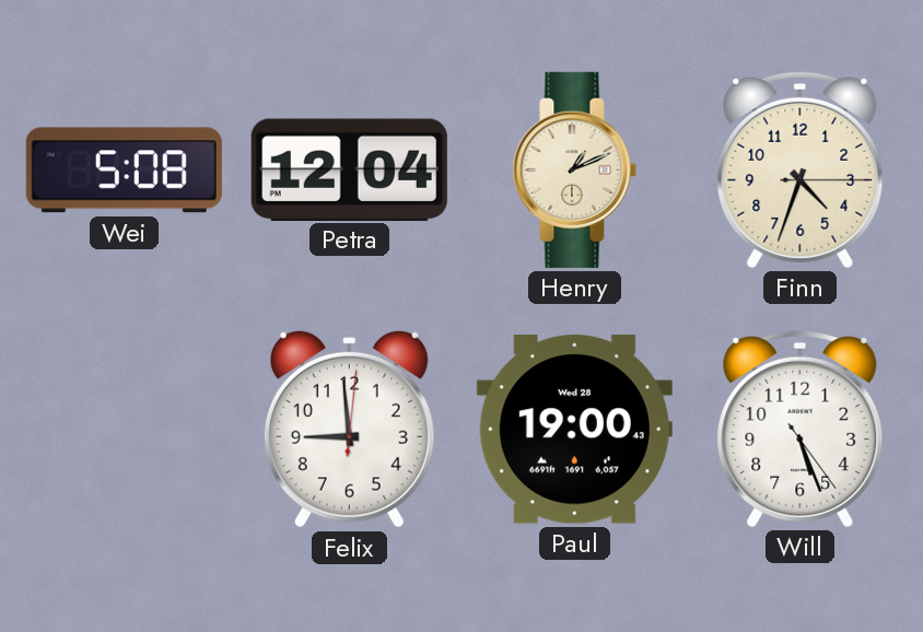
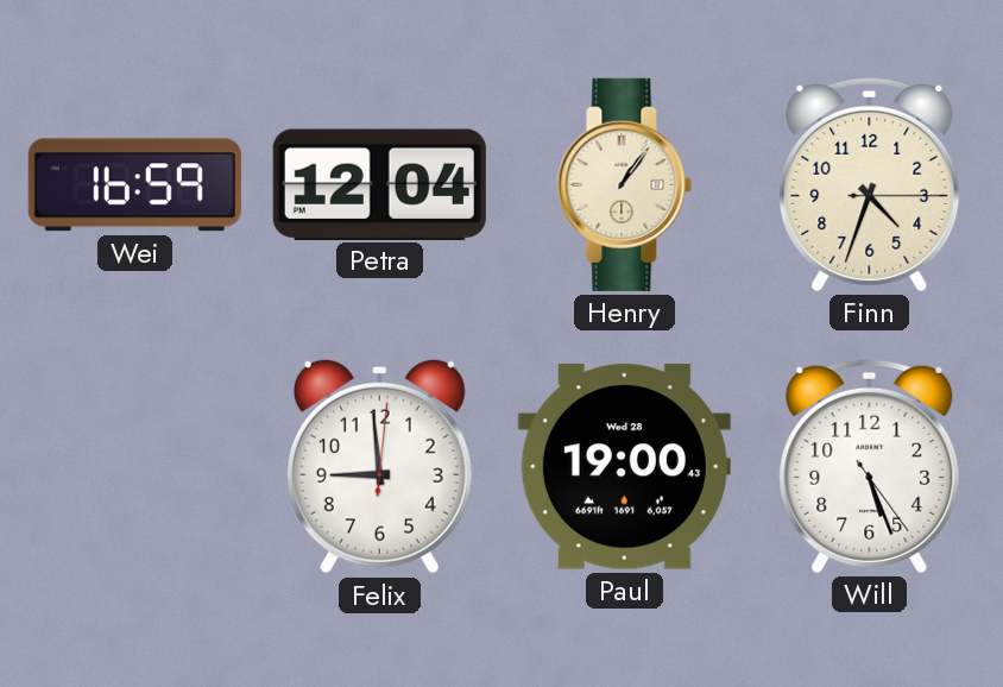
Wei: 5:08 -> 16:59
Henry: 1:11 -> 1:06
